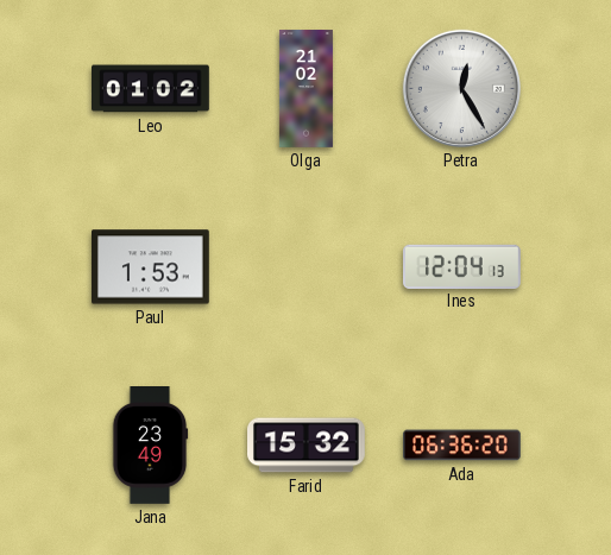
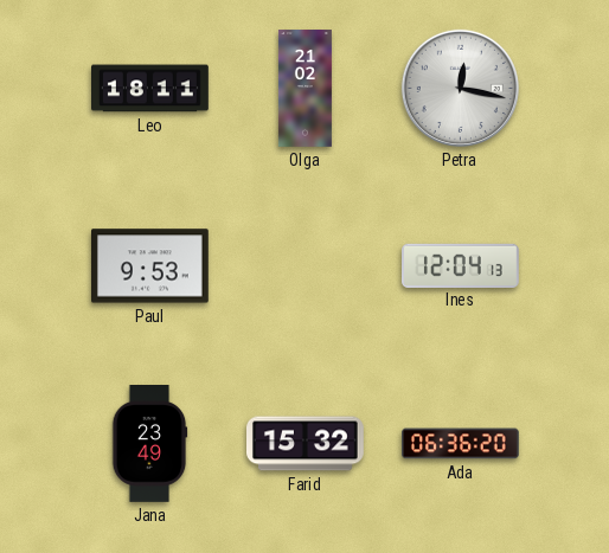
Leo: 01:02 -> 18:11
Petra: 12:25 -> 12:17
Paul: 1:53 -> 9:53
